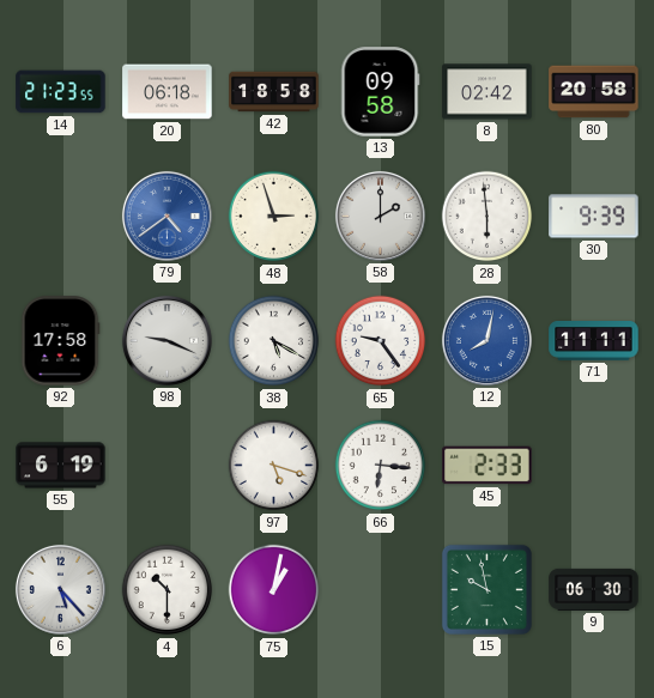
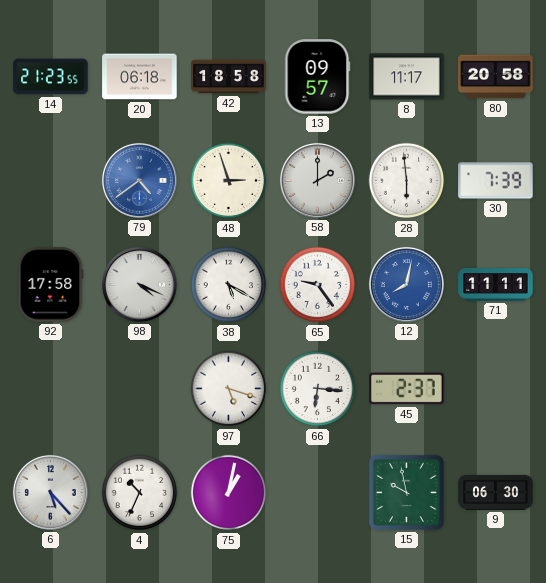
13: 09:58 -> 09:57
8: 02:42 -> 11:17
30: 9:39 -> 7:39
98: 9:19 -> 4:19
55: 6:19 -> none
45: 2:33 -> 2:37
4: 10:30 -> 10:34
